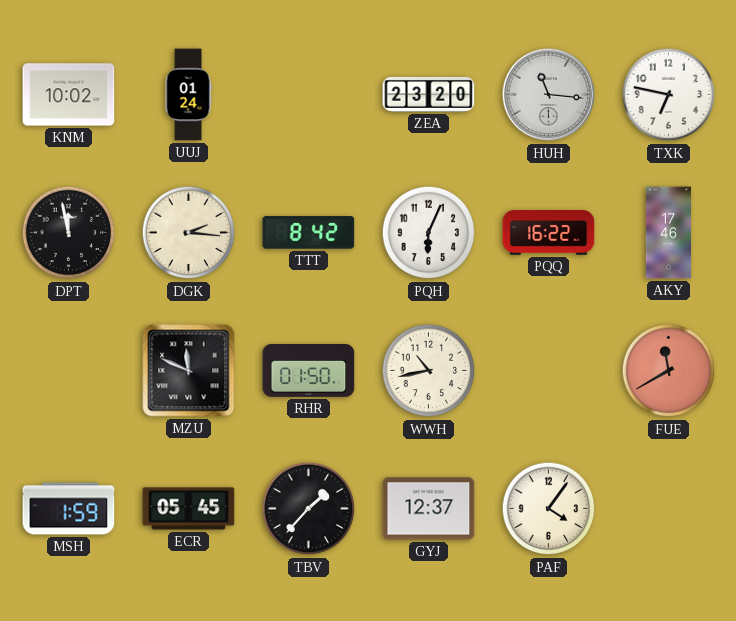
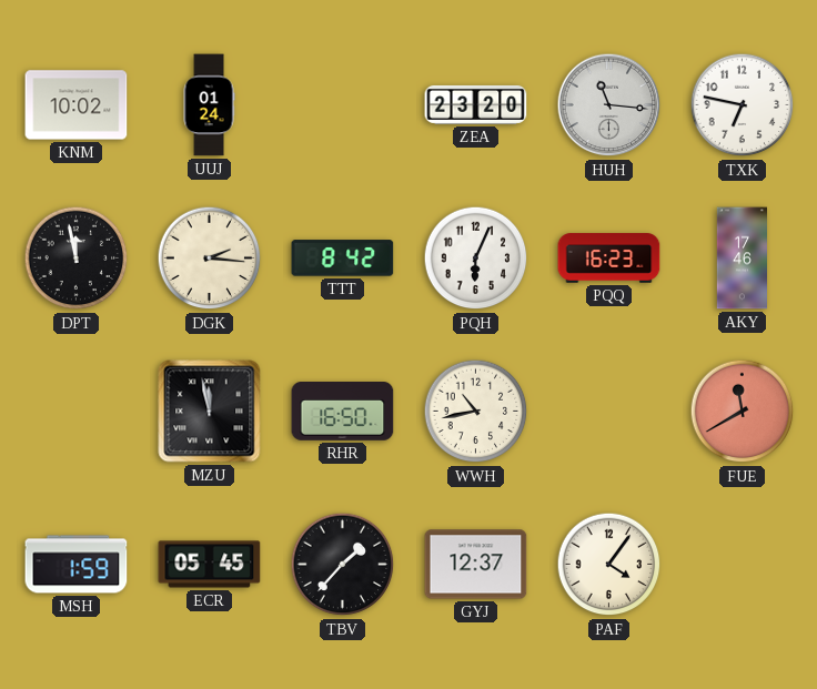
PQQ: 16:22 -> 16:23
MZU: 11:49 -> 11:58
RHR: 01:50 -> 16:50
